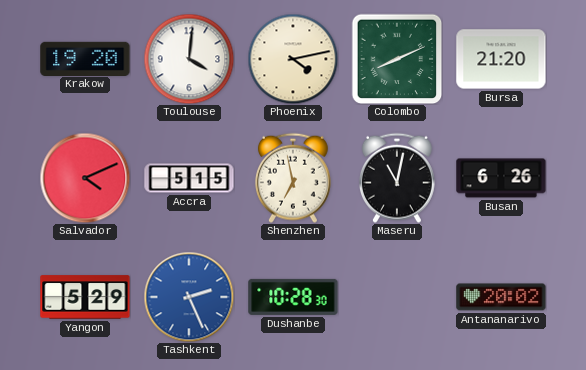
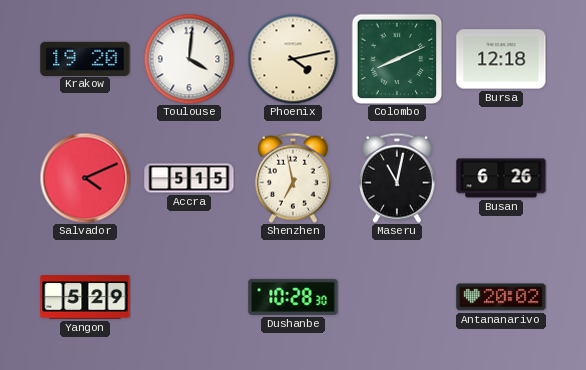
Bursa: 21:20 -> 12:18
Tashkent: 2:26 -> none
